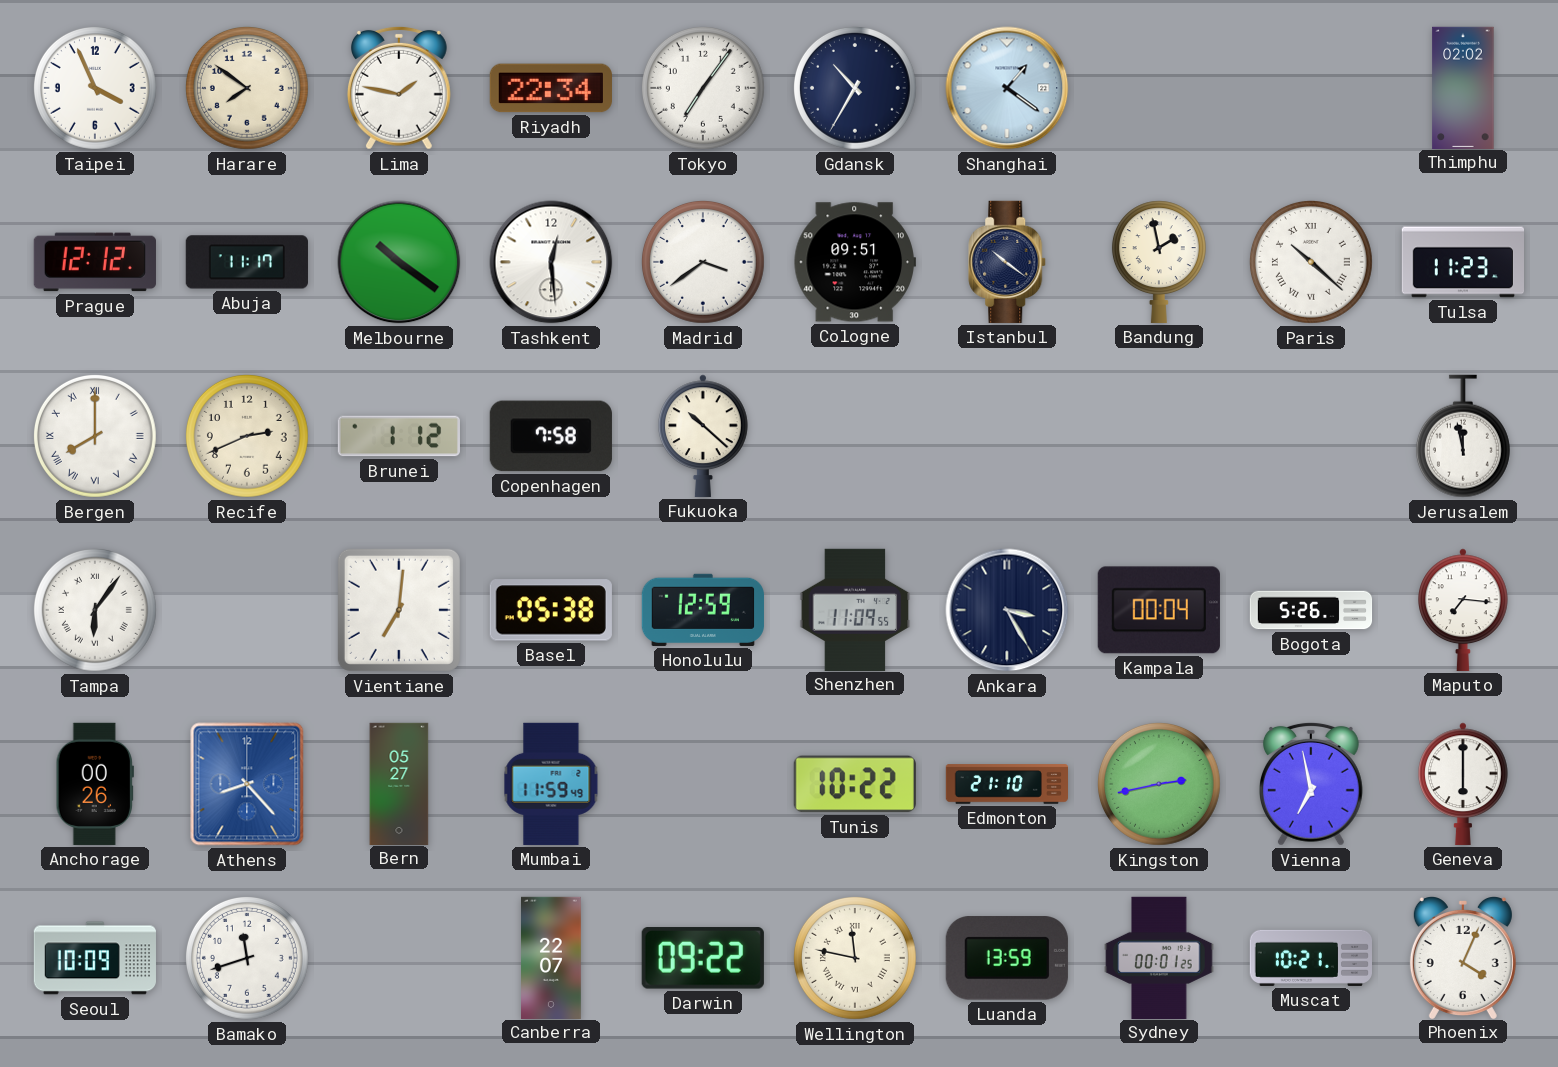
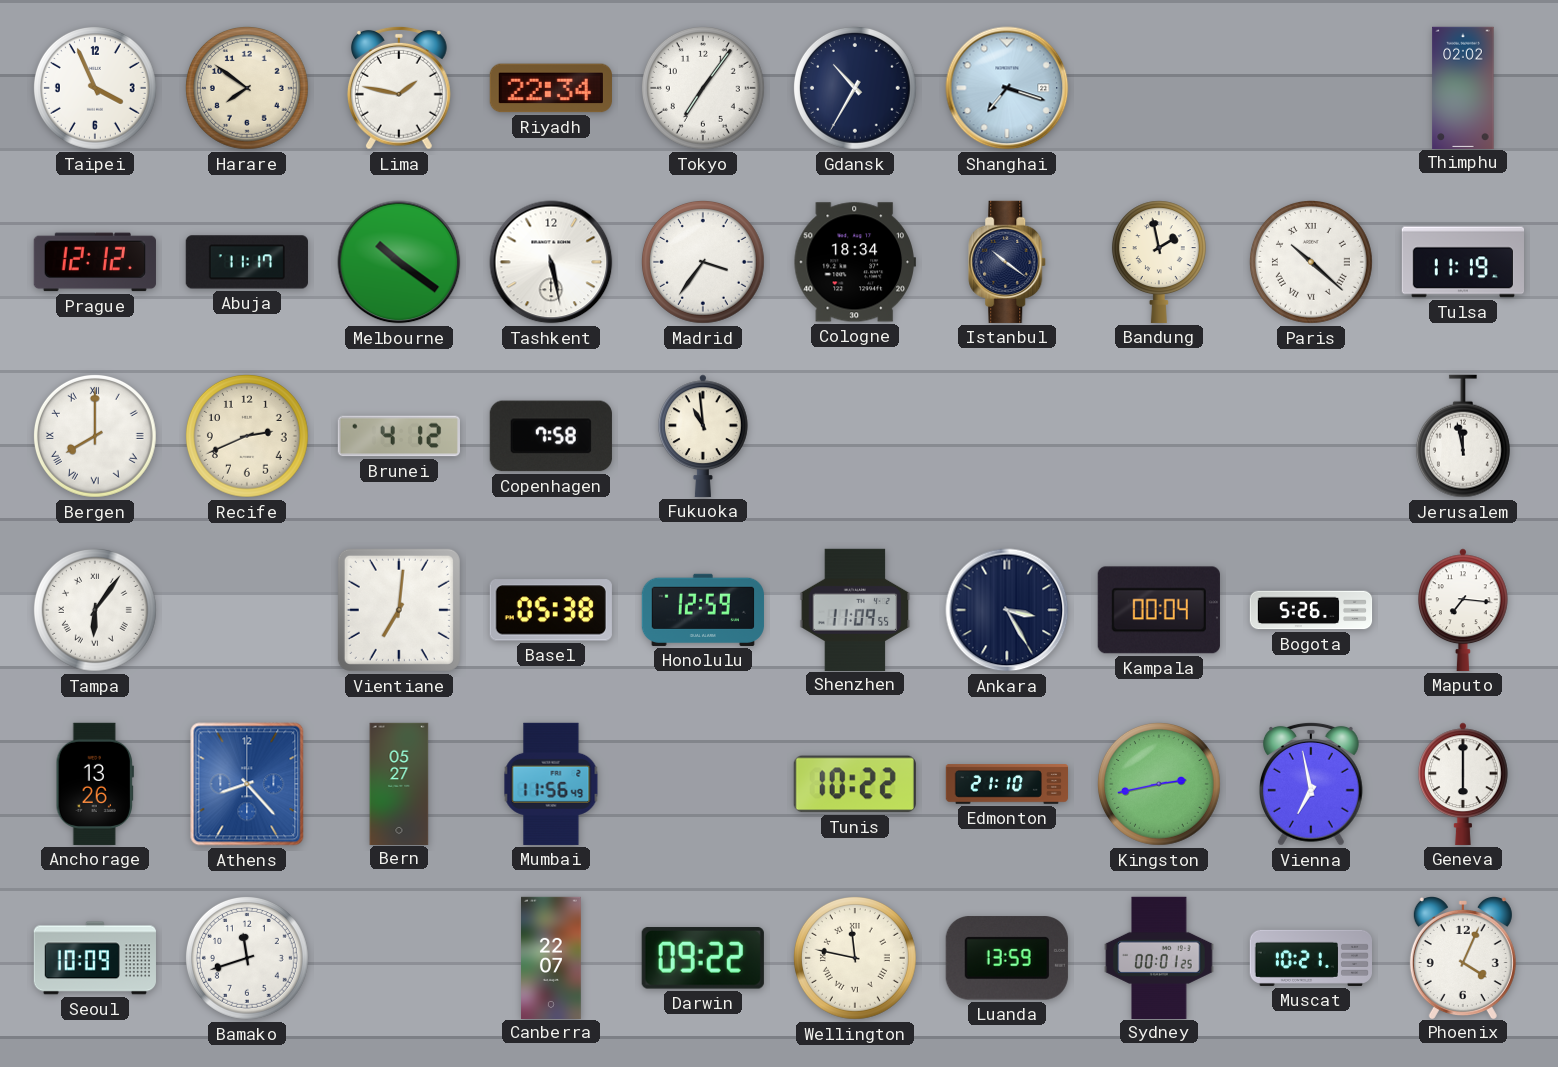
Shanghai: 1:21 -> 7:18
Tashkent: 12:29 -> 5:28
Madrid: 3:39 -> 3:36
Cologne: 09:51 -> 18:34
Tulsa: 11:23 -> 11:19
Brunei: 1:12 -> 4:12
Fukuoka: 10:22 -> 10:59
Anchorage: 00:26 -> 13:26
Mumbai: 11:59 -> 11:56
